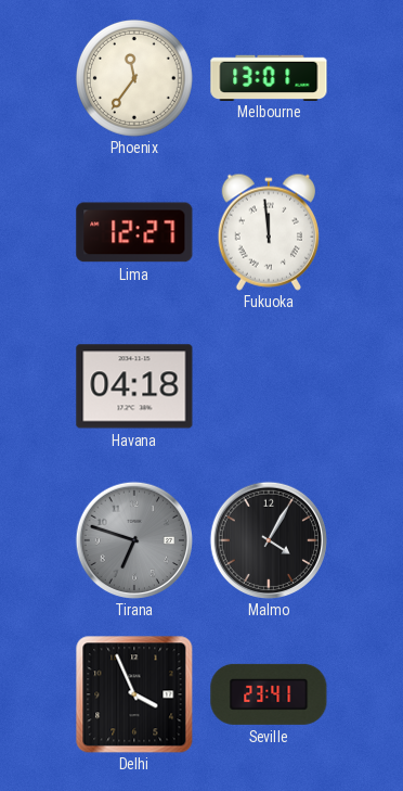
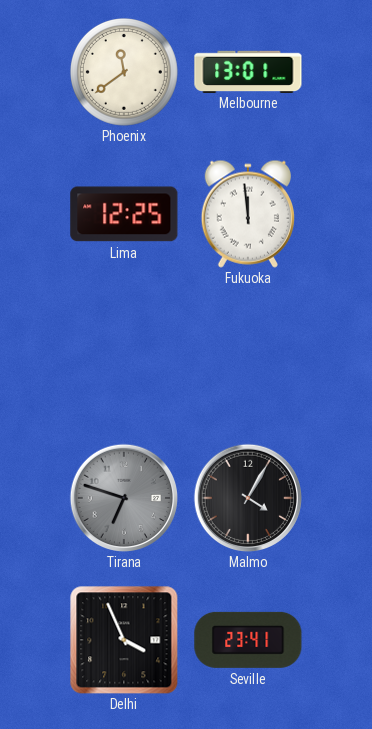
Phoenix: 11:36 -> 11:39
Lima: 12:27 -> 12:25
Havana: 04:18 -> none
